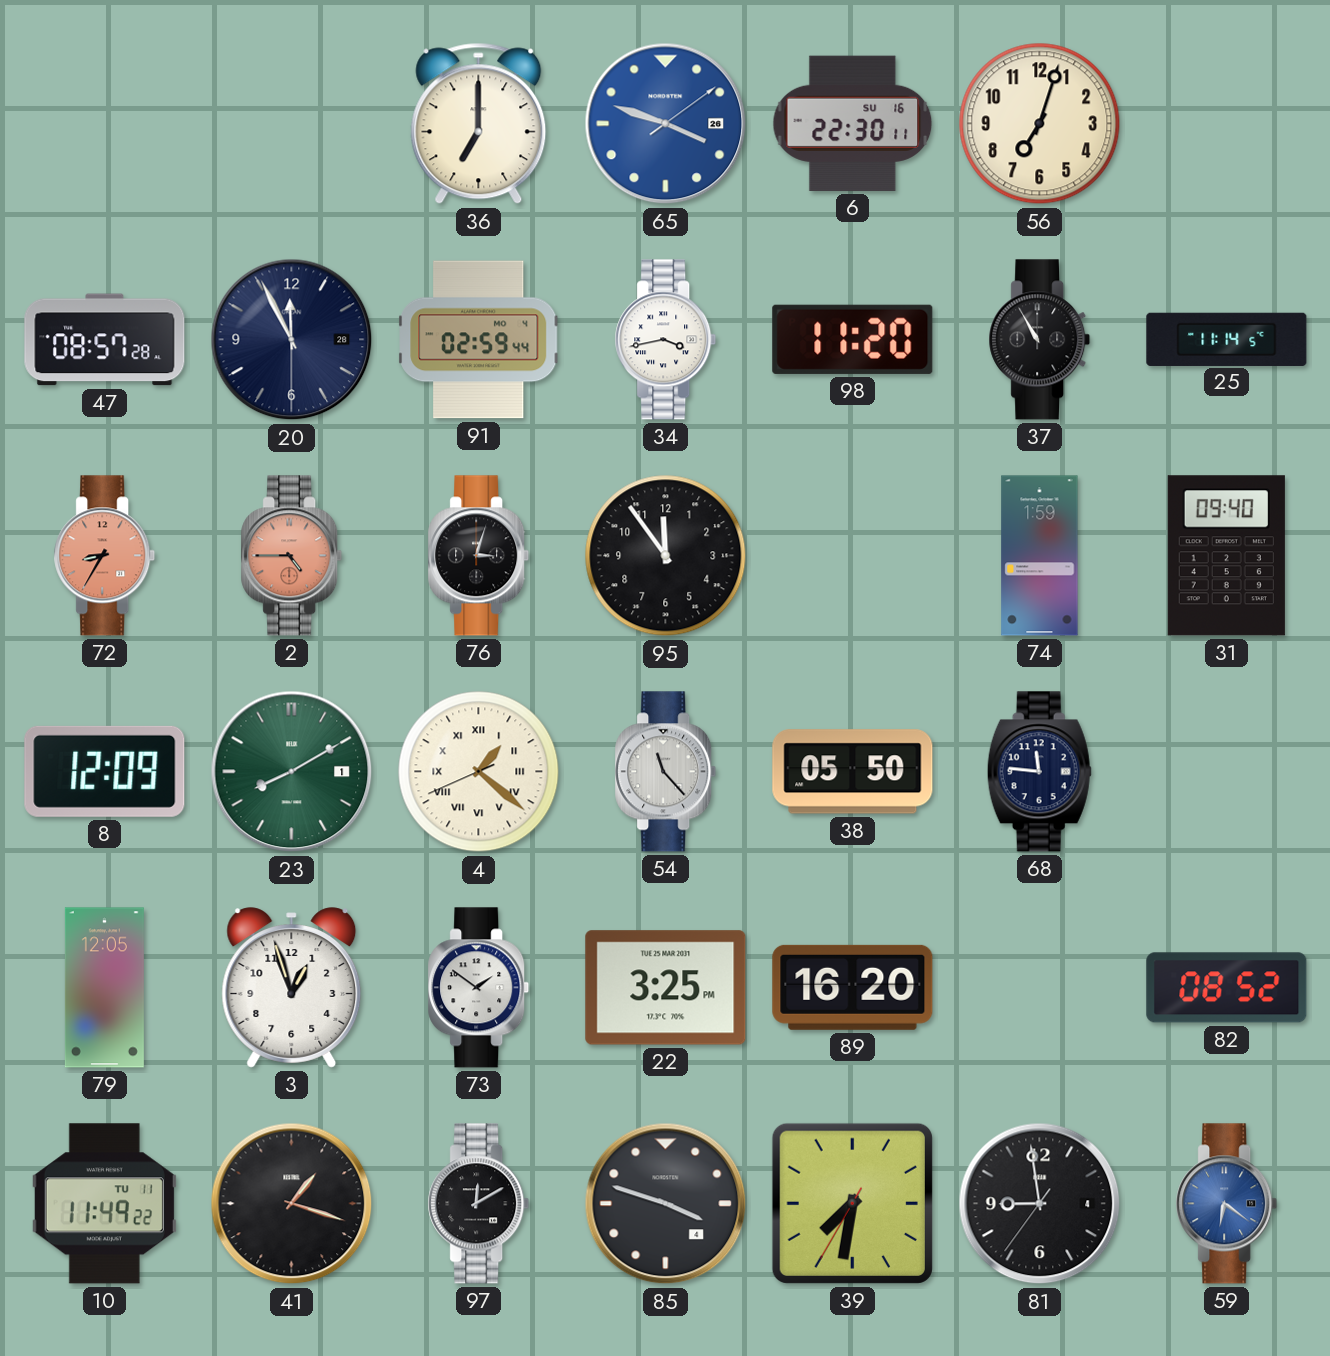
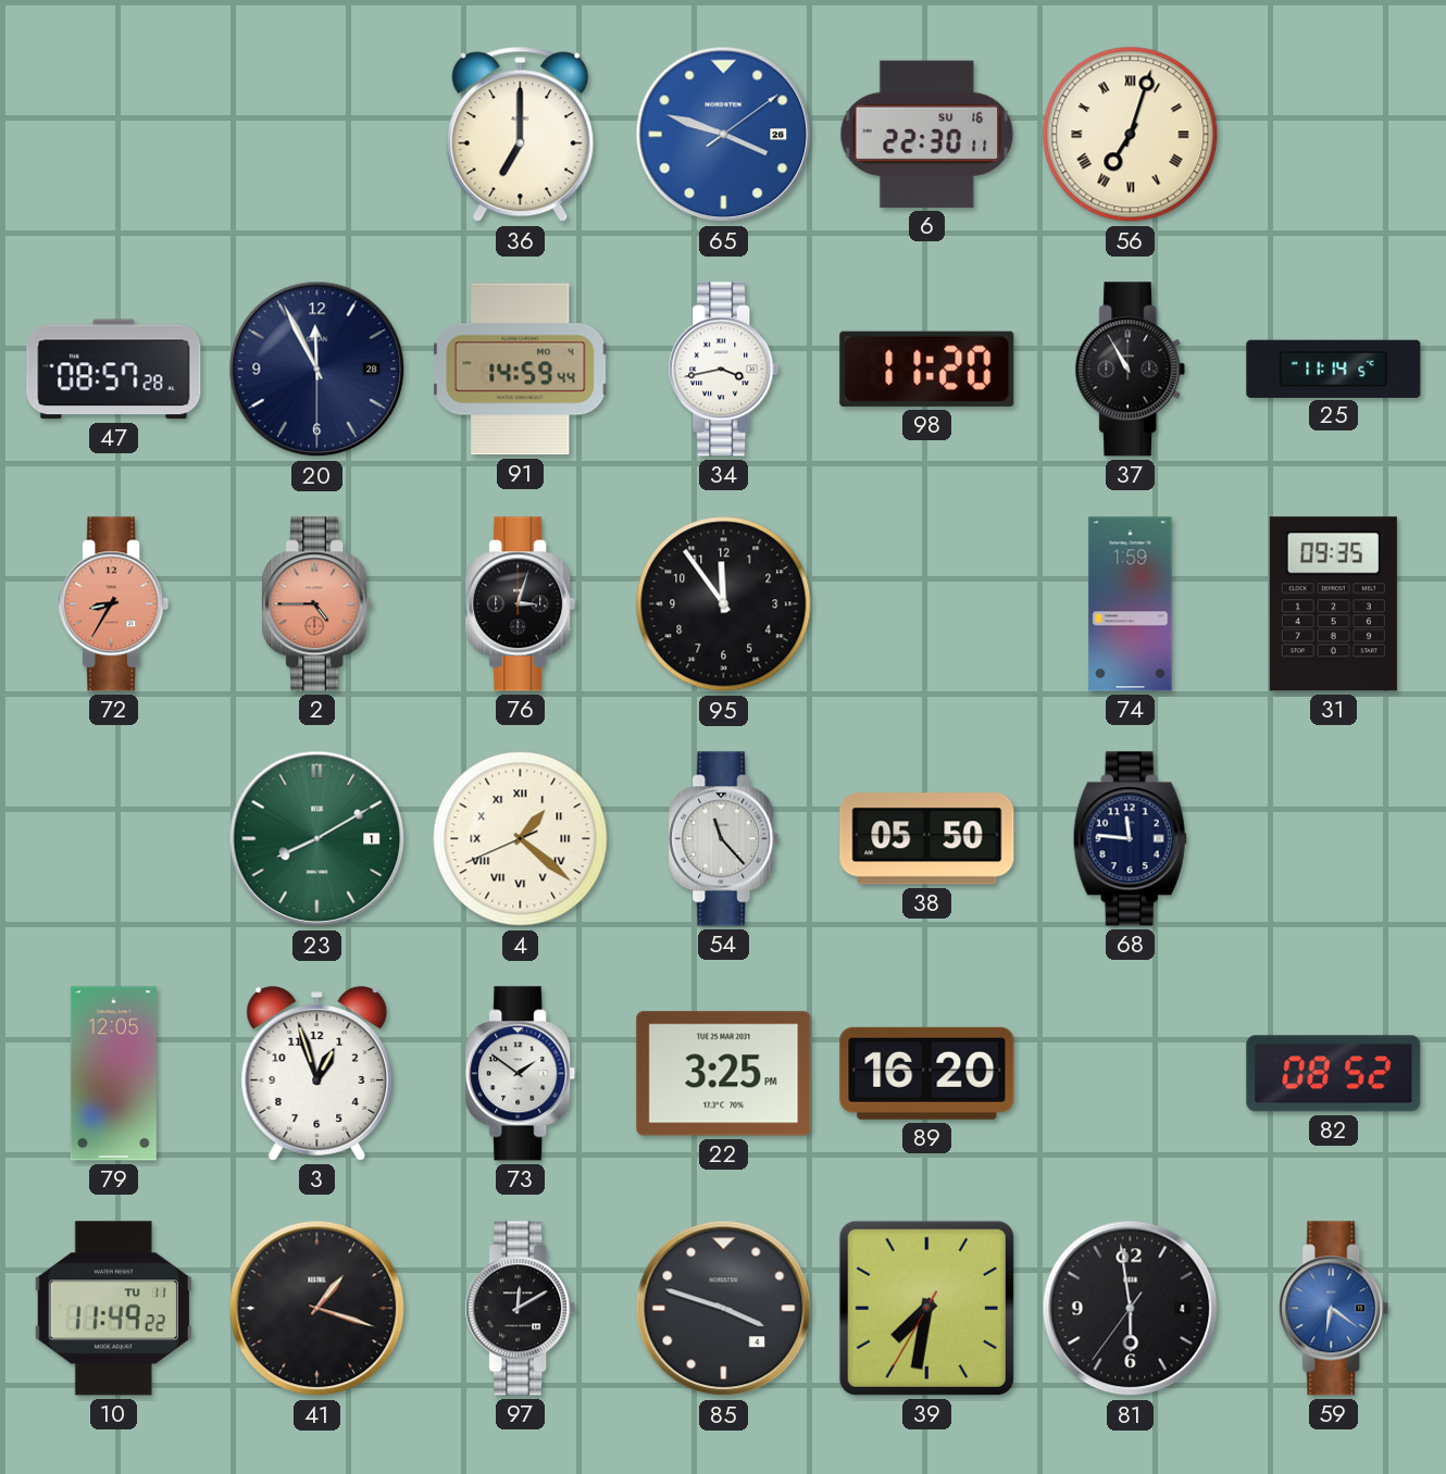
56 numerals: Arabic -> Roman
91: 02:59 -> 14:59
31: 09:40 -> 09:35
8: 12:09 -> none
81: 8:58 -> 5:58
